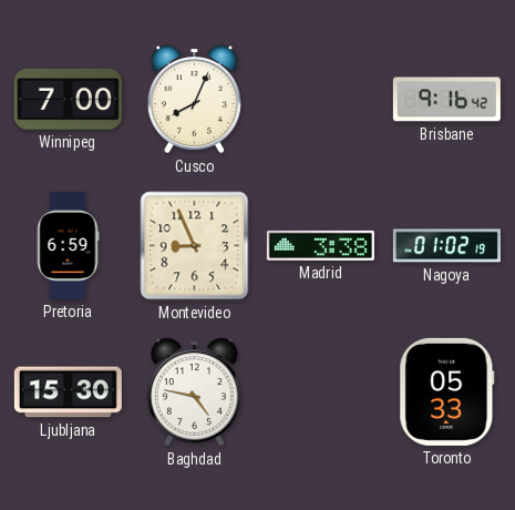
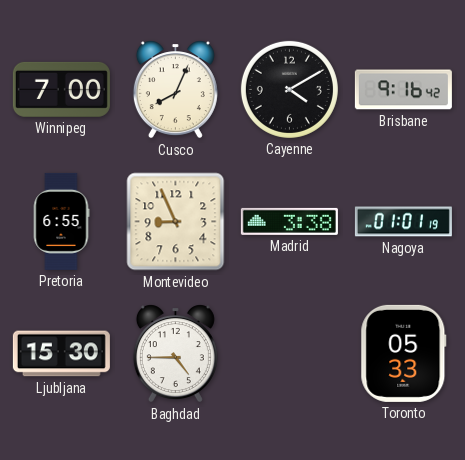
Cayenne: none -> 4:10
Pretoria: 6:59 -> 6:55
Nagoya: 01:02 -> 01:01
Baghdad: 4:47 -> 4:45
